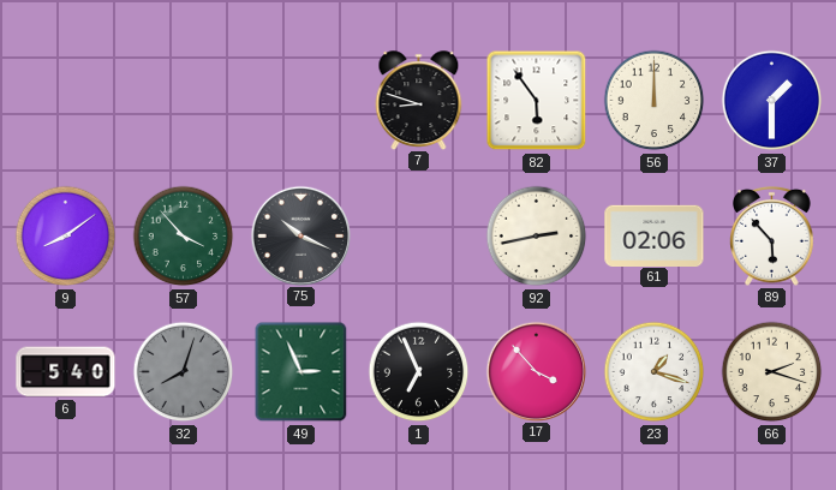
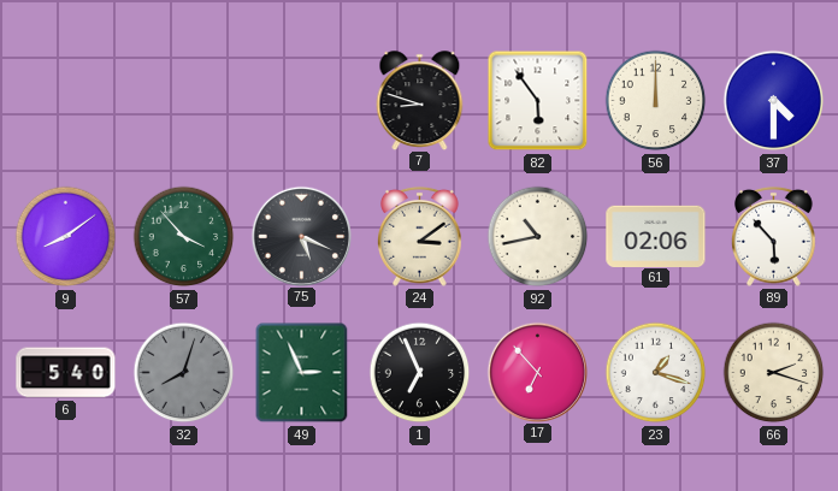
37: 1:30 -> 4:30
75: 10:19 -> 5:19
24: none -> 3:09
92: 2:43 -> 10:43
17: 3:53 -> 6:53
